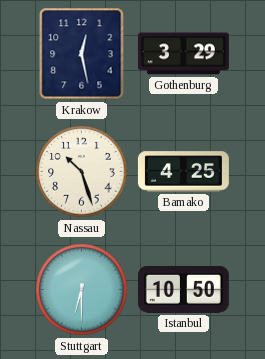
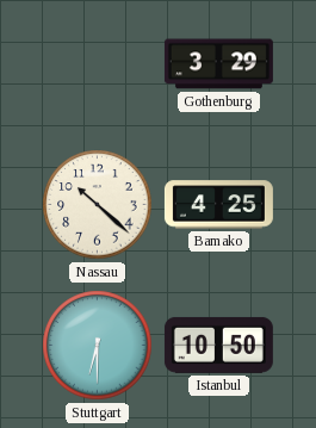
Krakow: 12:28 -> none
Nassau: 10:27 -> 10:22
